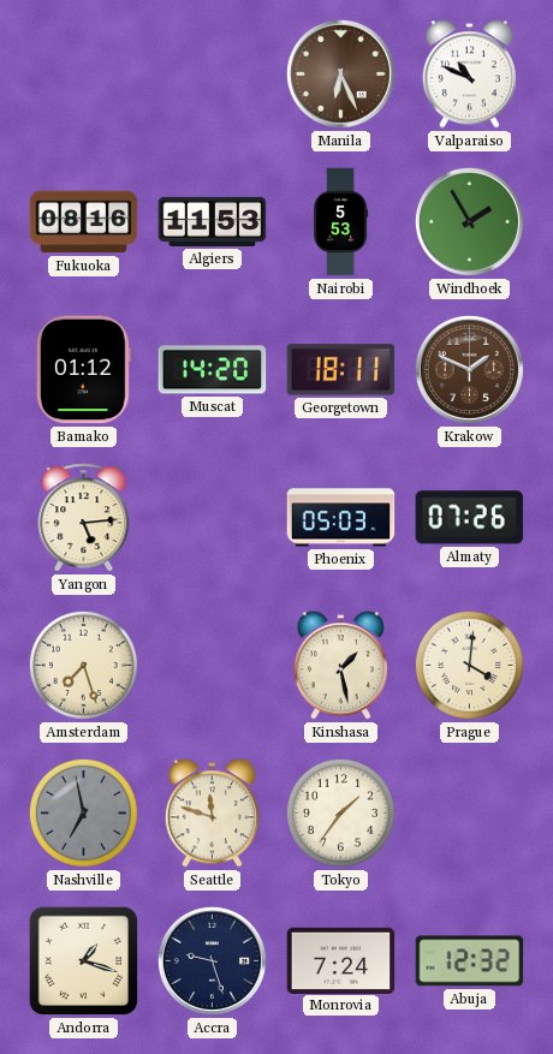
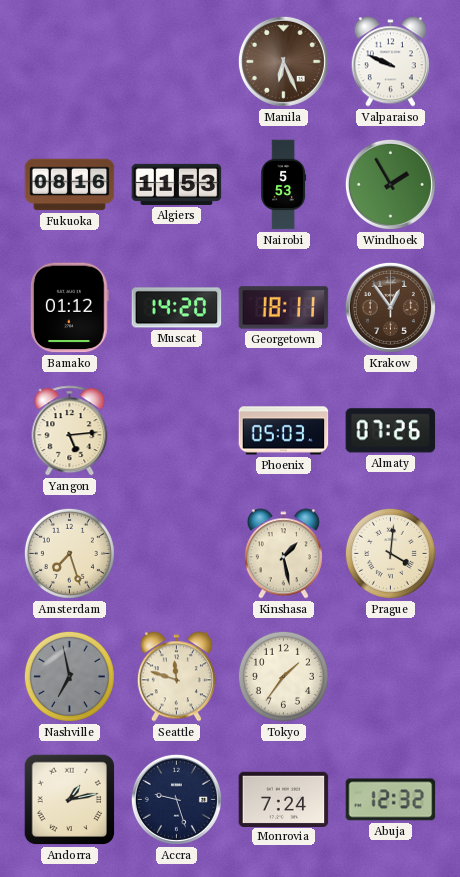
Valparaiso: 10:49 -> 9:49
Krakow: 1:49 -> 12:54
Andorra: 1:18 -> 1:13
